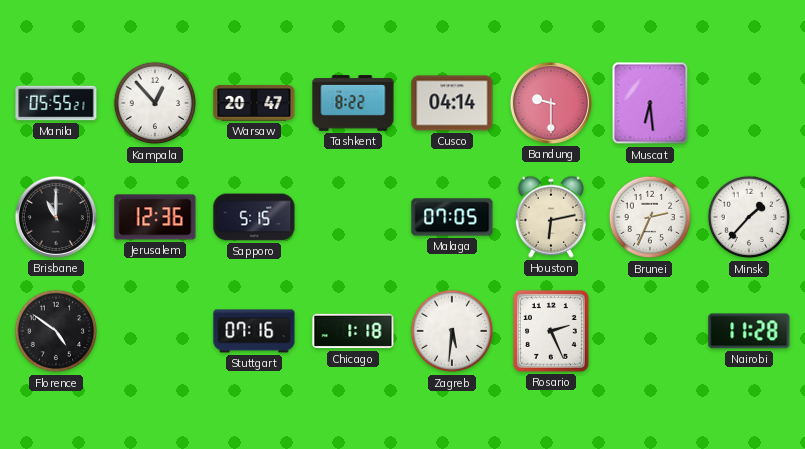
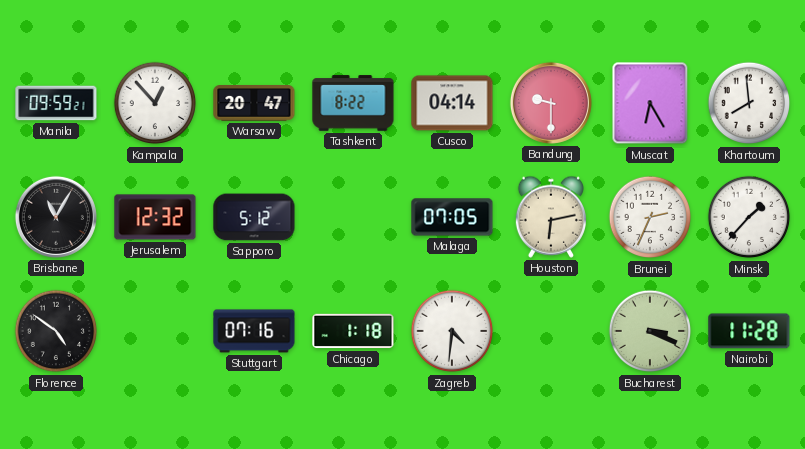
Manila: 05:55 -> 09:59
Muscat: 6:29 -> 6:25
Khartoum: none -> 7:59
Brisbane: 11:00 -> 11:05
Jerusalem: 12:36 -> 12:32
Sapporo: 5:15 -> 5:12
Zagreb: 5:31 -> 4:31
Rosario: 2:26 -> none
Bucharest: none -> 3:19
